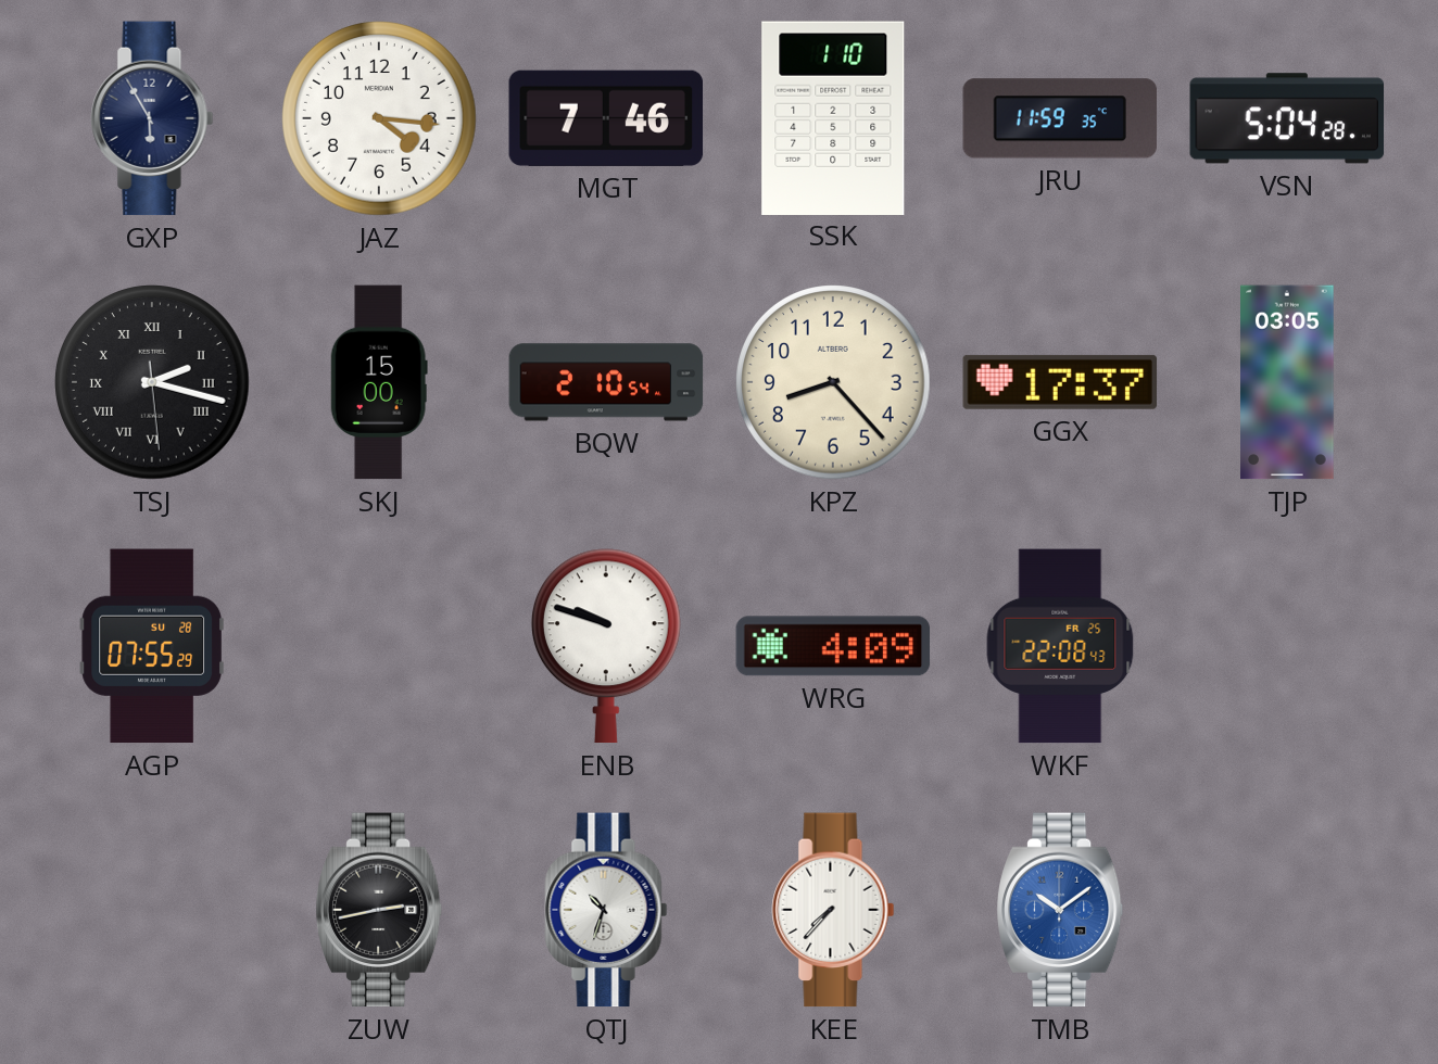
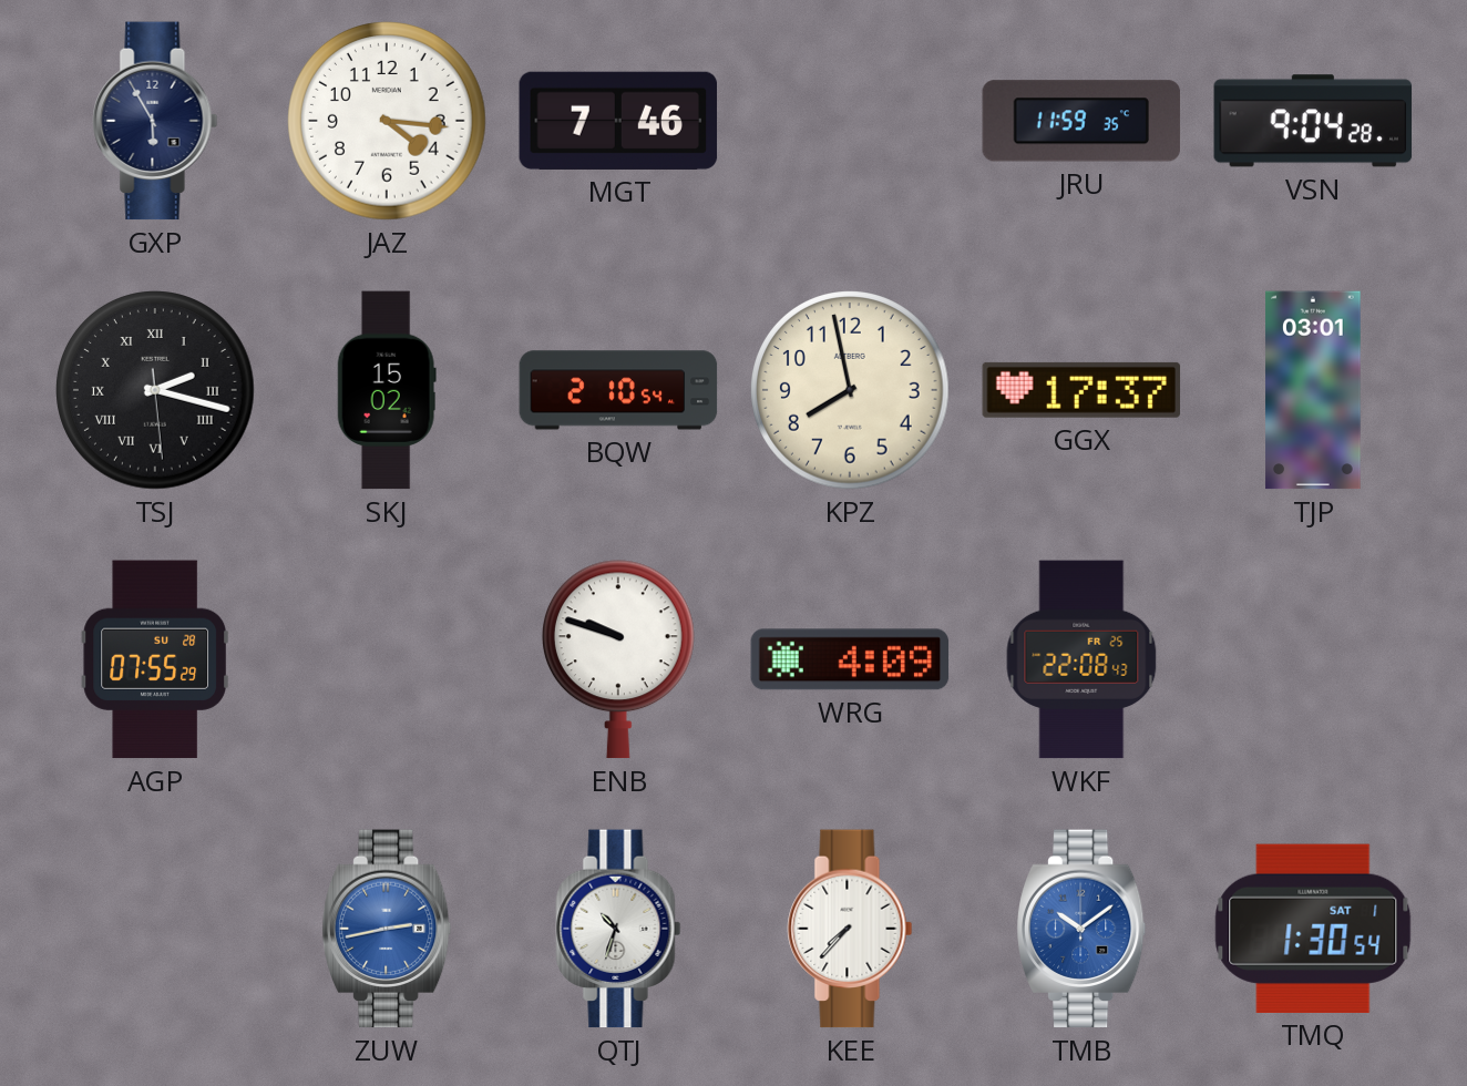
SSK: 1:10 -> none
VSN: 5:04 -> 9:04
SKJ: 15:00 -> 15:02
KPZ: 8:23 -> 7:58
TJP: 03:05 -> 03:01
ZUW dial: black -> blue
TMQ: none -> 1:30
